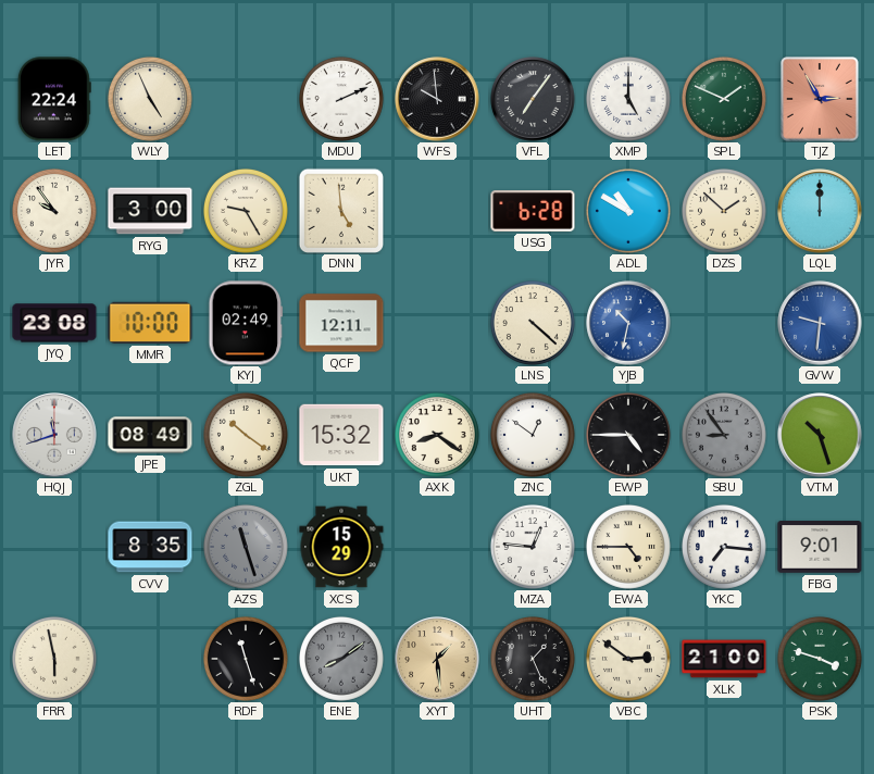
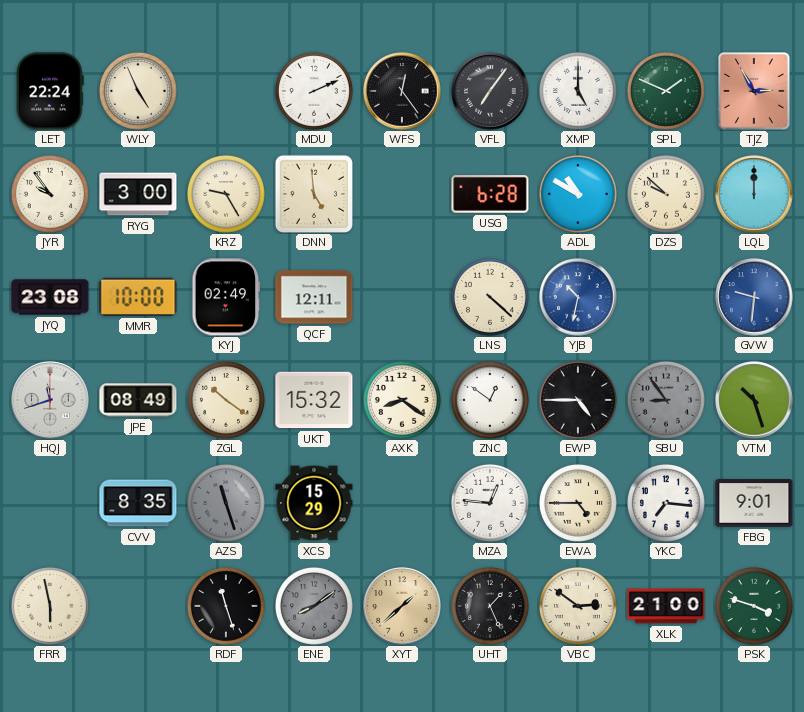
WFS: 9:59 -> 12:24
DZS: 1:52 -> 9:52
XYT: 1:29 -> 1:38
